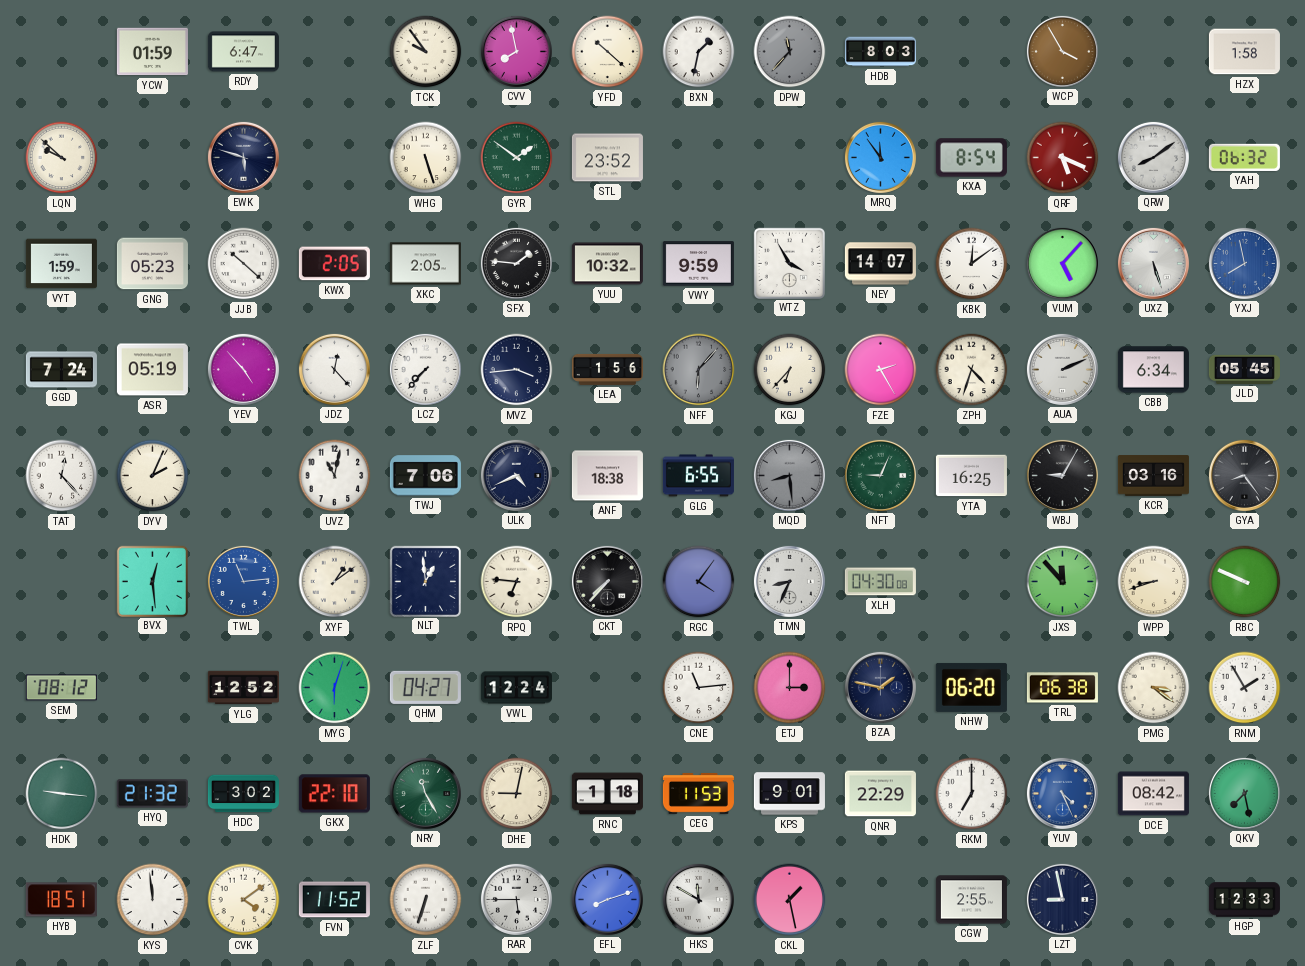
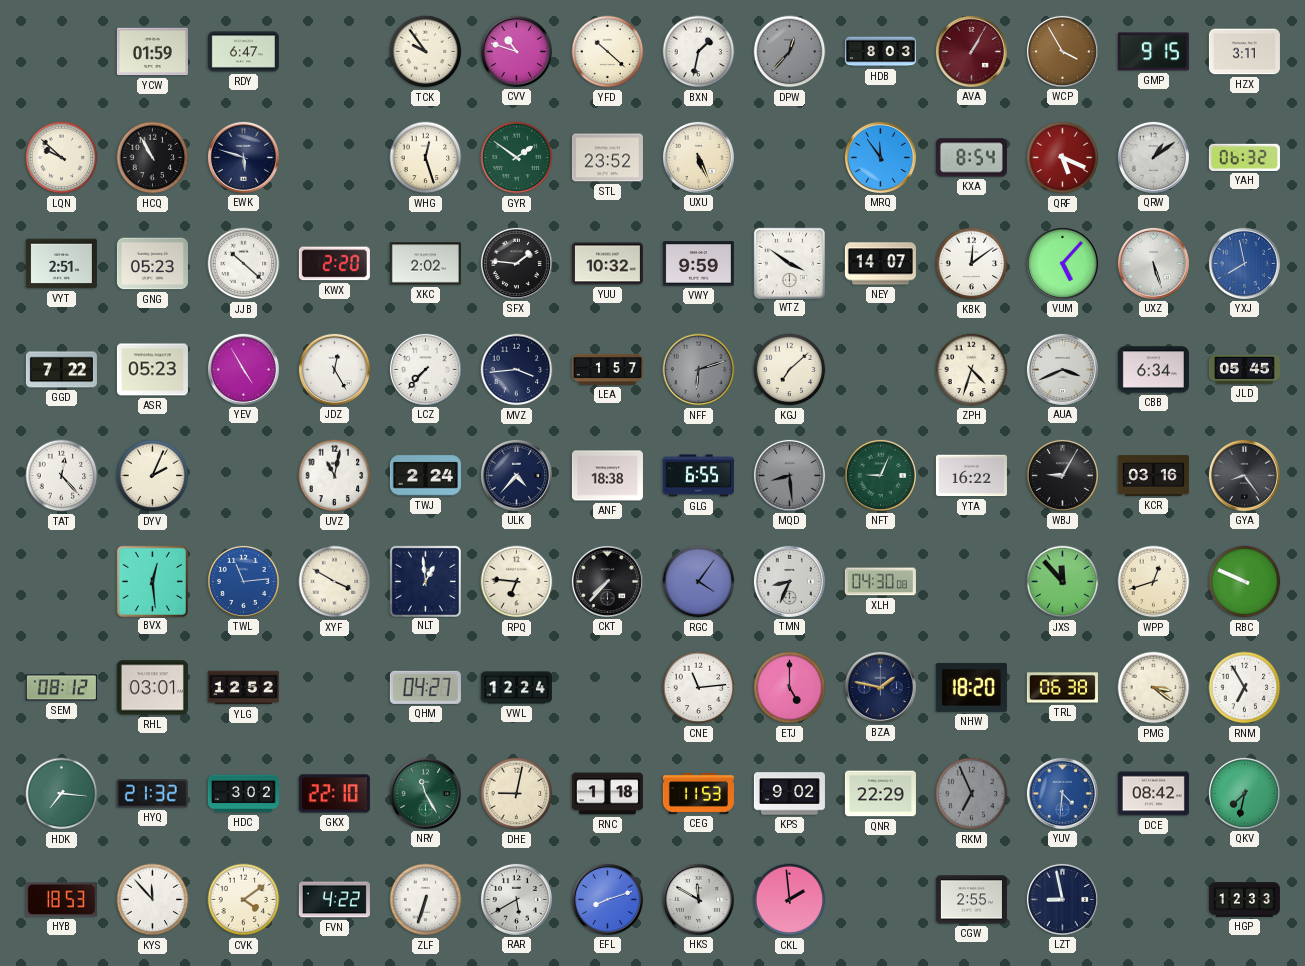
CVV: 7:58 -> 10:48
DPW: 11:37 -> 12:37
AVA: none -> 1:05
GMP: none -> 9:15
HZX: 1:58 -> 3:11
HCQ: none -> 10:55
WHG: 5:27 -> 12:27
UXU: none -> 5:26
QRW: 8:09 -> 1:09
VYT: 1:59 -> 2:51
KWX: 2:05 -> 2:20
XKC: 2:05 -> 2:02
WTZ: 3:55 -> 3:51
GGD: 7:24 -> 7:22
ASR: 05:19 -> 05:23
YEV: 4:53 -> 4:55
JDZ: 12:23 -> 12:25
LEA: 1:56 -> 1:57
NFF: 6:07 -> 6:12
KGJ: 6:37 -> 7:08
FZE: 2:25 -> none
AUA: 2:11 -> 3:41
TWJ: 7:06 -> 2:24
ULK: 4:41 -> 4:37
YTA: 16:25 -> 16:22
XYF: 1:09 -> 3:50
WPP: 8:42 -> 12:42
RHL: none -> 03:01
MYG: 6:03 -> none
ETJ: 3:00 -> 5:00
NHW: 06:20 -> 18:20
RNM: 1:55 -> 6:55
HDK: 9:16 -> 7:16
KPS: 9:01 -> 9:02
RKM: 7:00 -> 6:56
RKM dial: white -> grey
YUV: 4:26 -> 4:31
QKV: 7:28 -> 7:32
HYB: 18:51 -> 18:53
KYS: 11:59 -> 11:53
FVN: 11:52 -> 4:22
RAR: 5:45 -> 5:40
CKL: 1:28 -> 1:59
